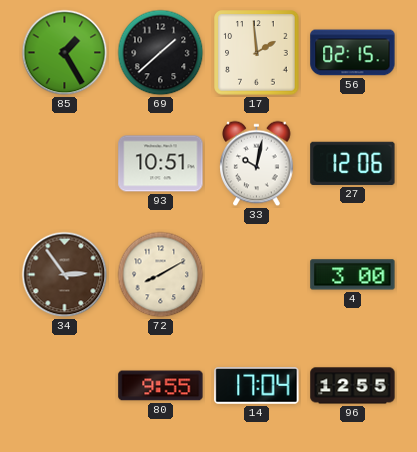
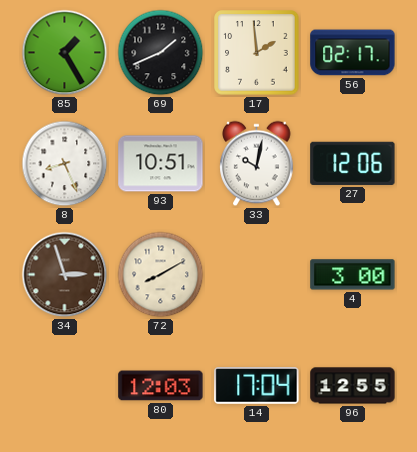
69: 1:38 -> 1:41
56: 02:15 -> 02:17
8: none -> 8:26
34: 2:54 -> 2:57
80: 9:55 -> 12:03
